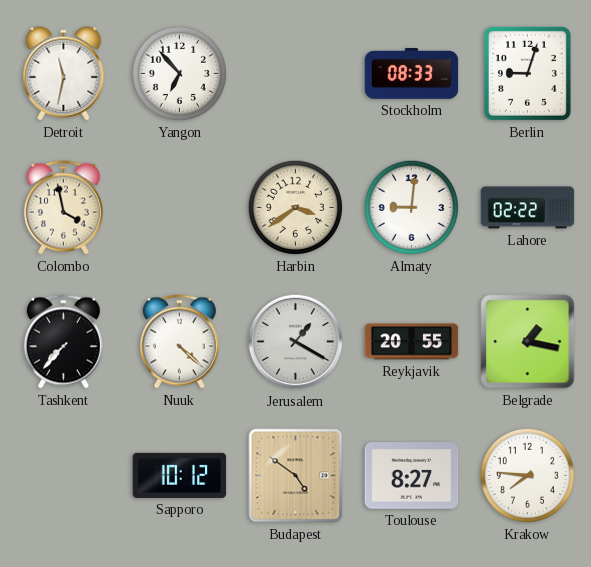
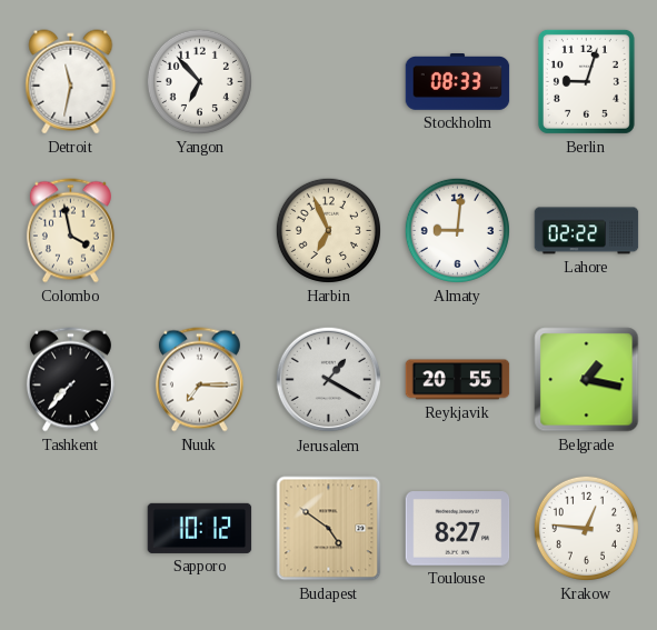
Harbin: 3:39 -> 6:56
Nuuk: 4:22 -> 7:15
Krakow: 7:46 -> 12:46
